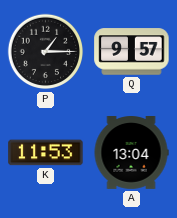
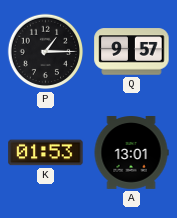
K: 11:53 -> 01:53
A: 13:04 -> 13:01
